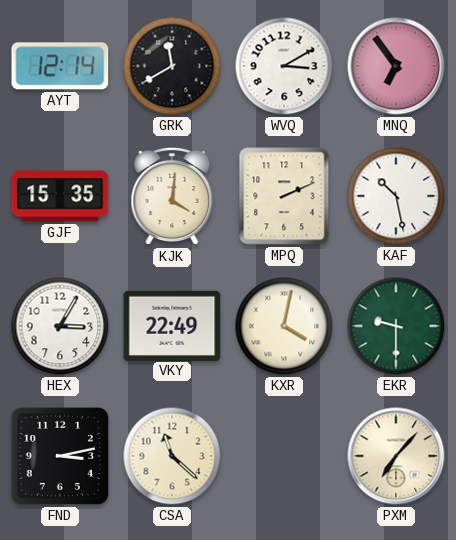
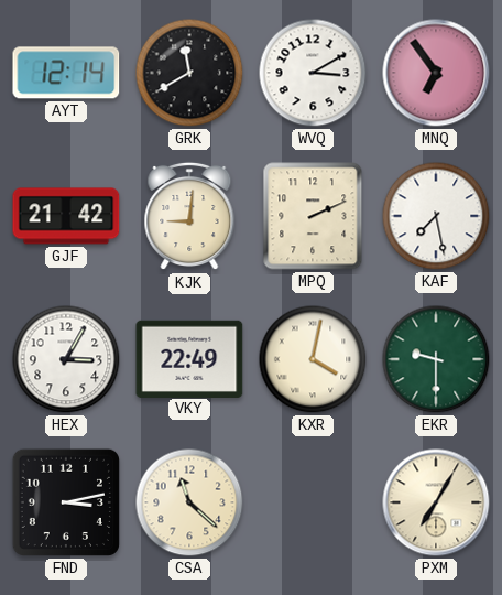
GJF: 15:35 -> 21:42
KJK: 4:01 -> 9:01
KAF: 10:28 -> 7:28
PXM: 7:07 -> 7:05
